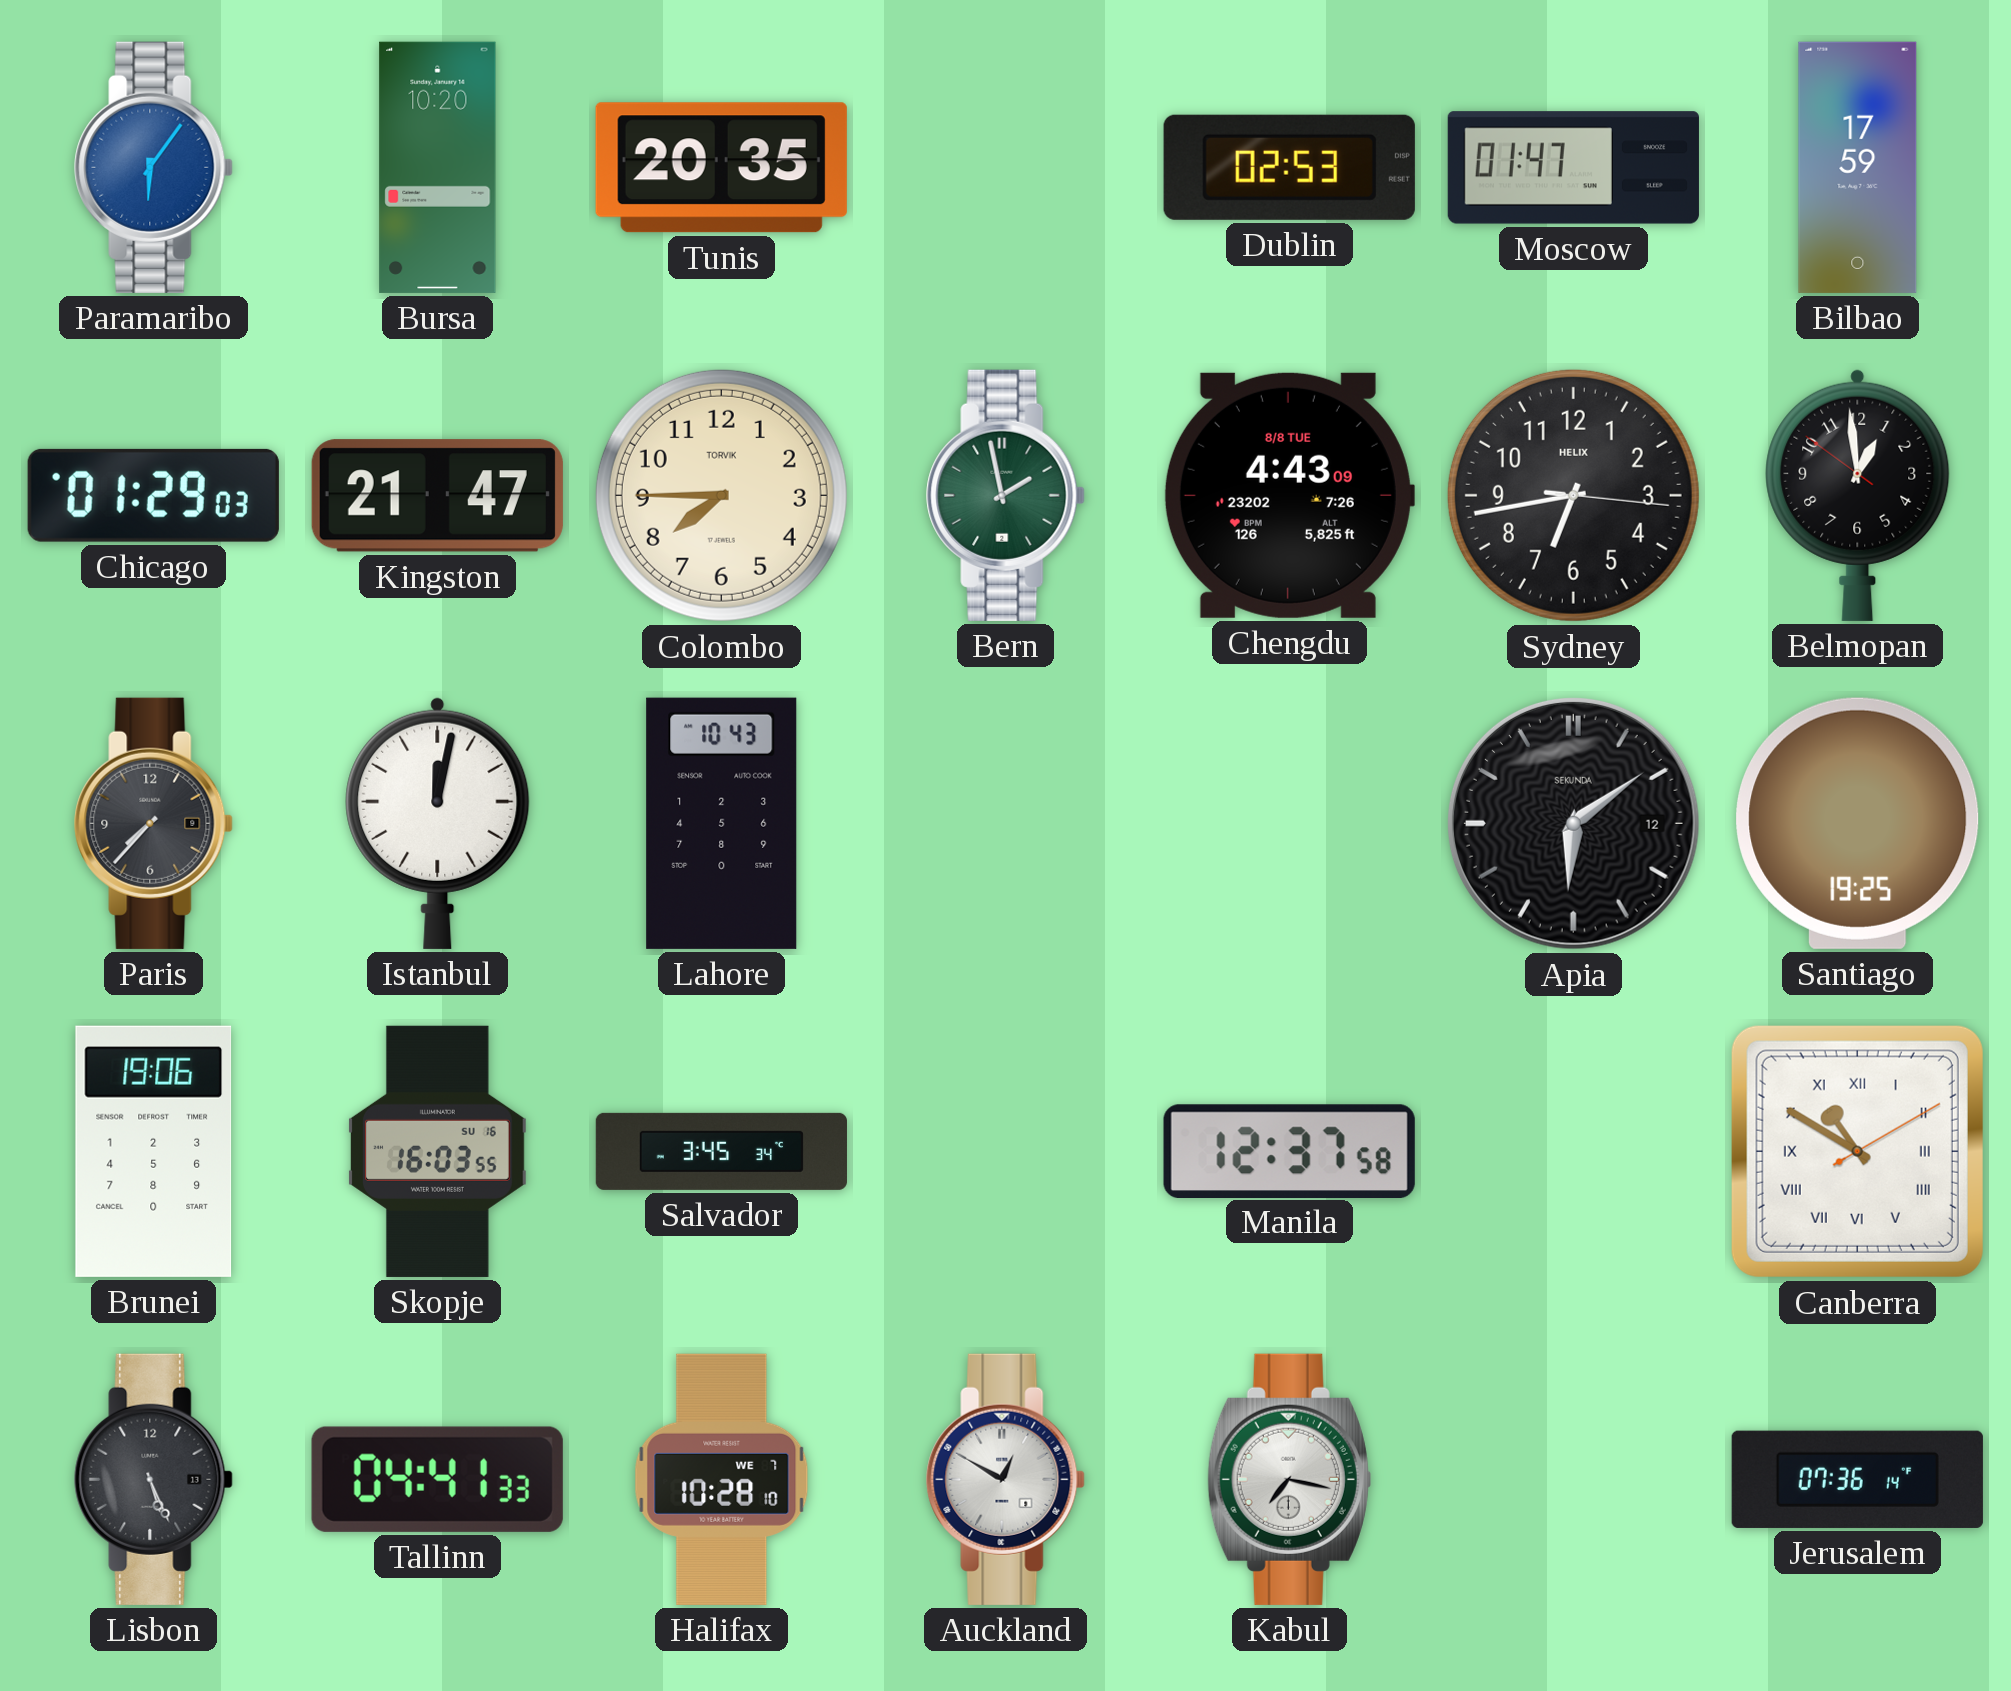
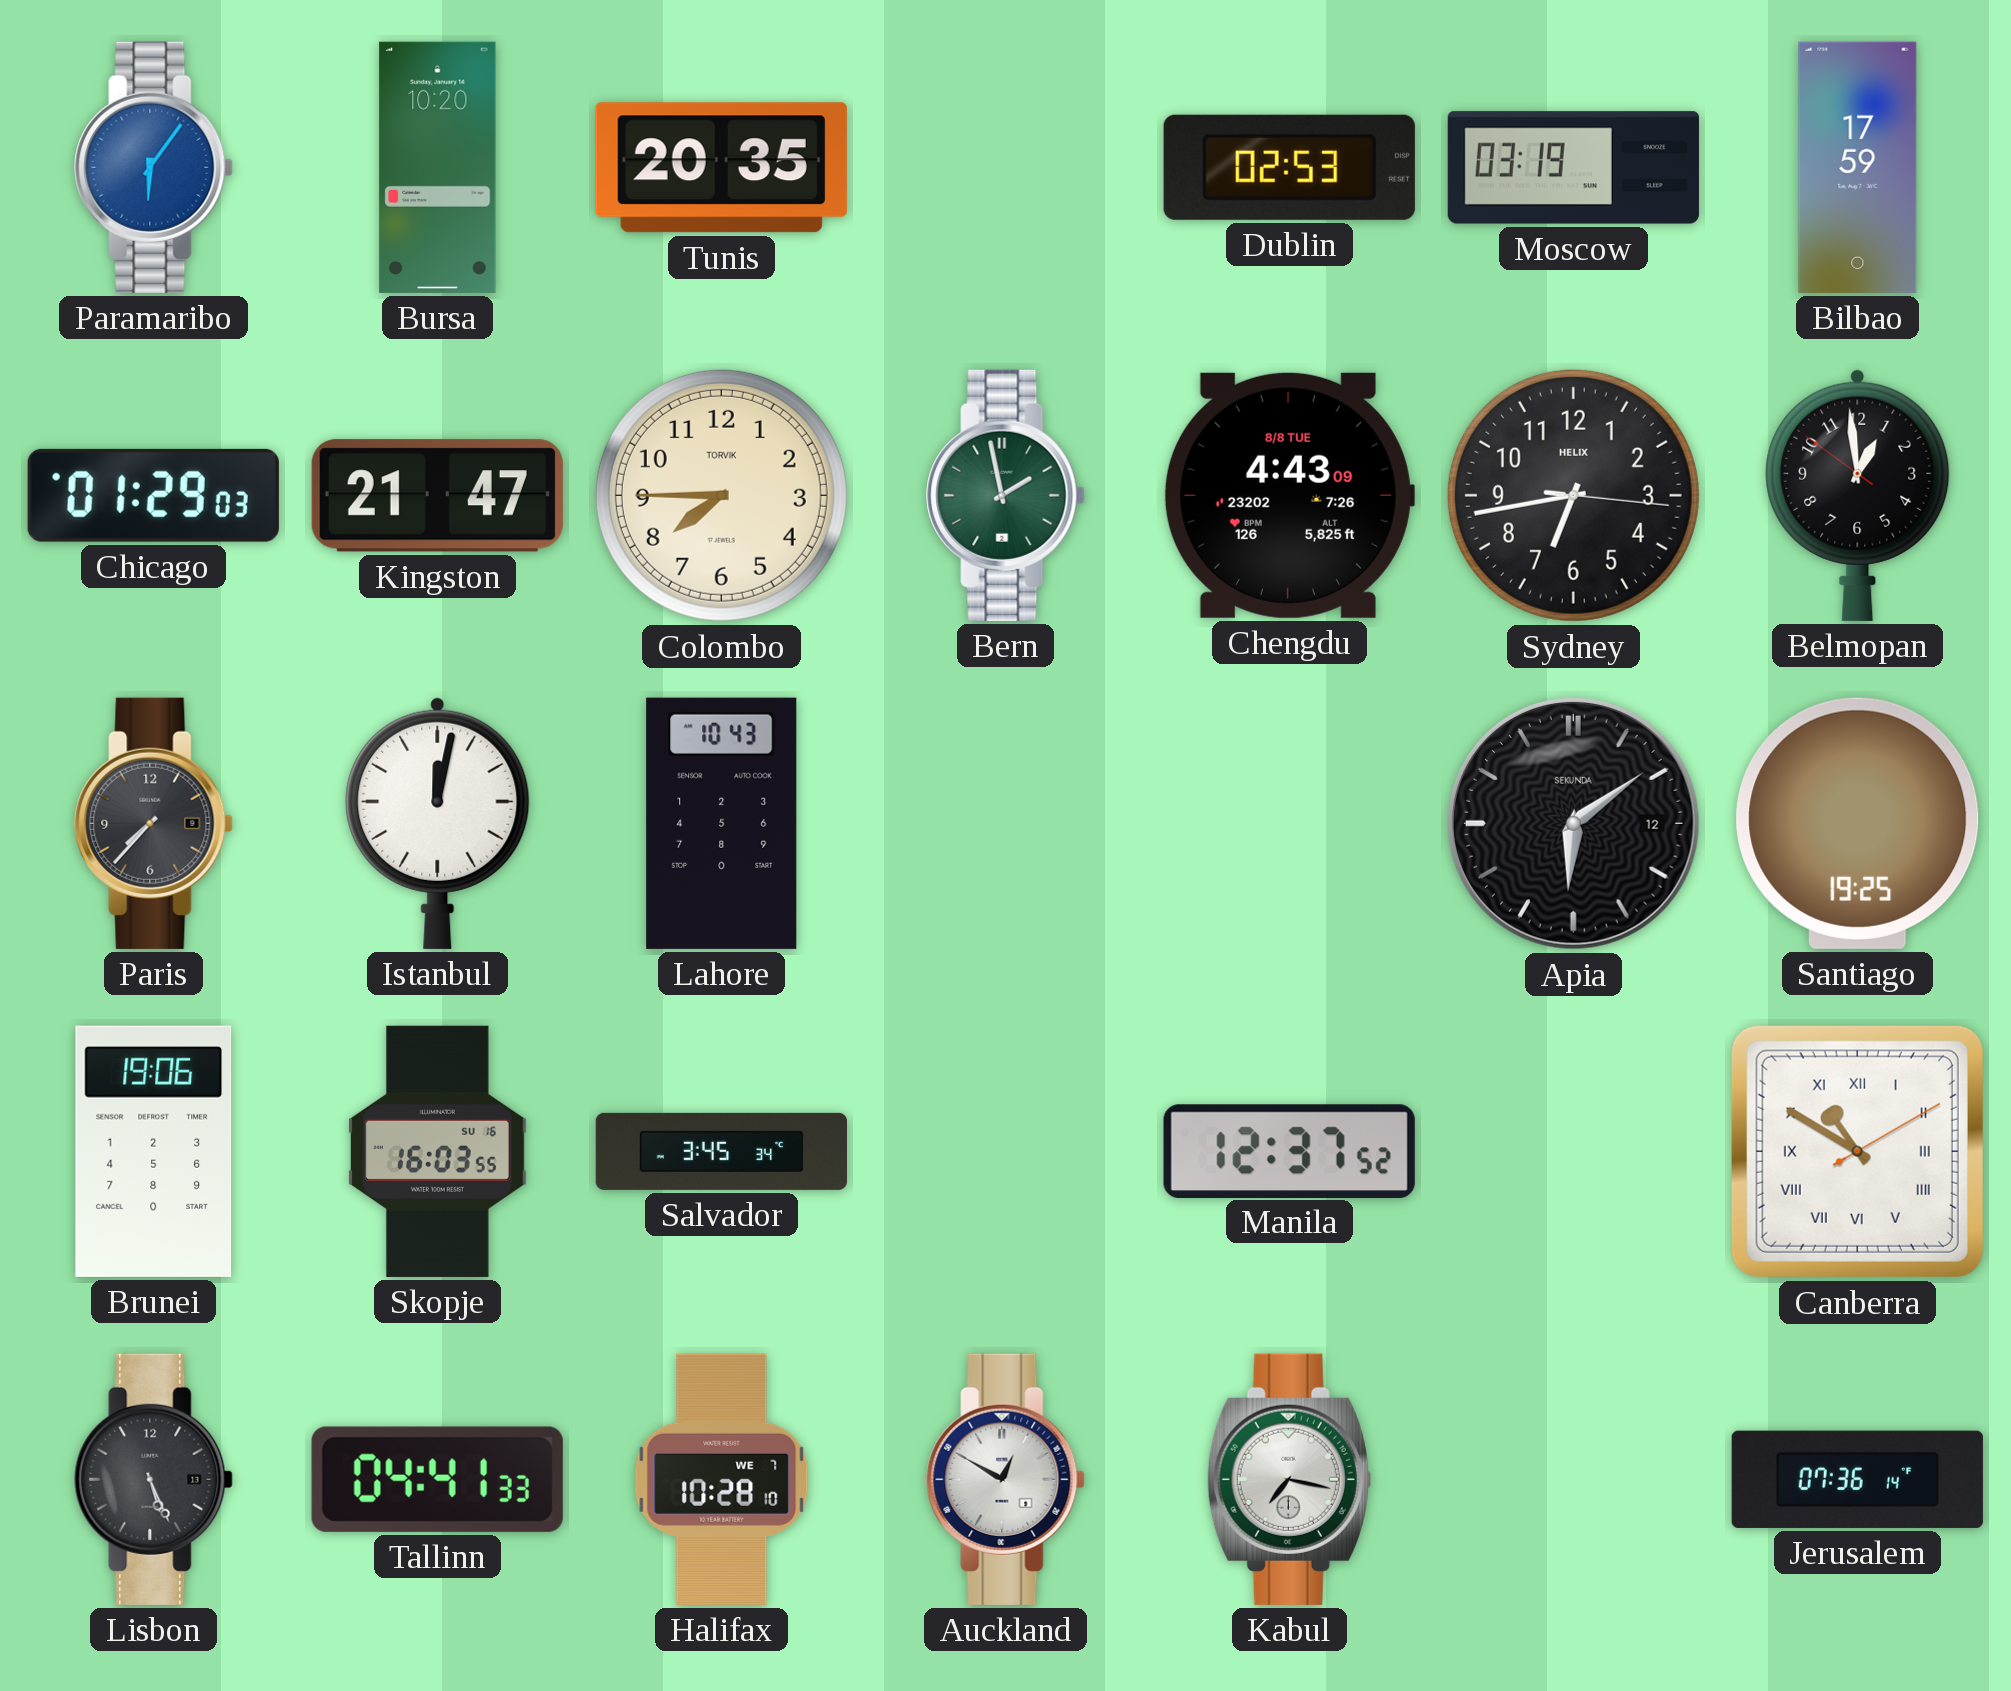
Moscow: 01:47 -> 03:19
Manila: 12:37:58 -> 12:37:52
